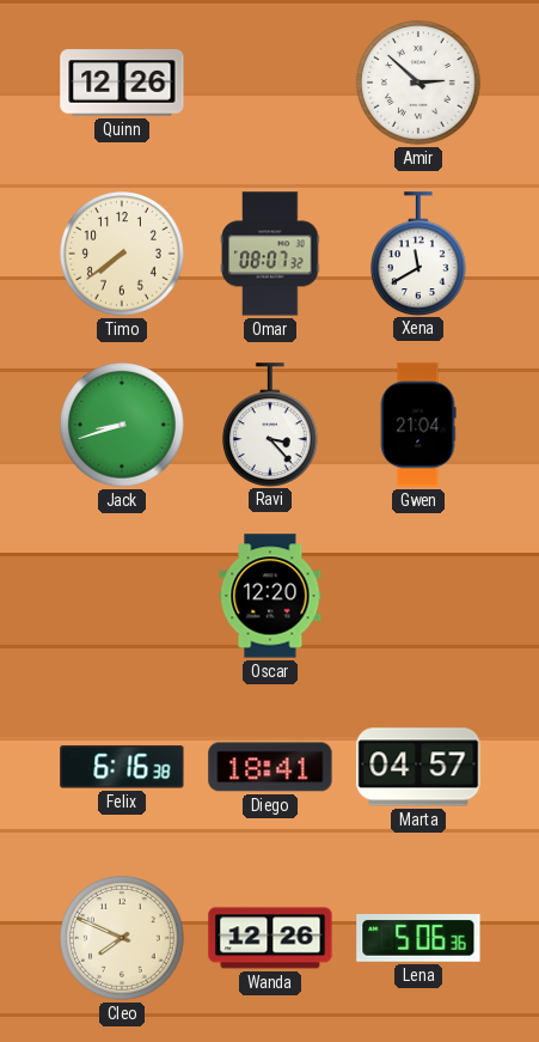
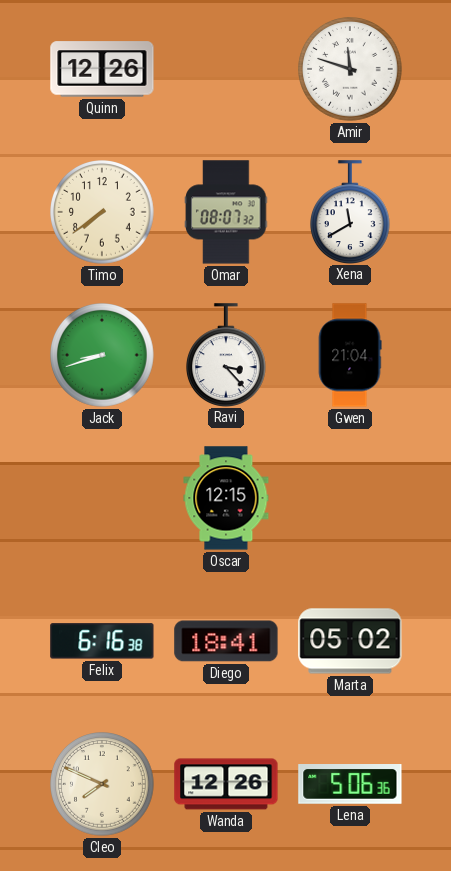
Amir: 2:52 -> 11:48
Oscar: 12:20 -> 12:15
Marta: 04:57 -> 05:02
